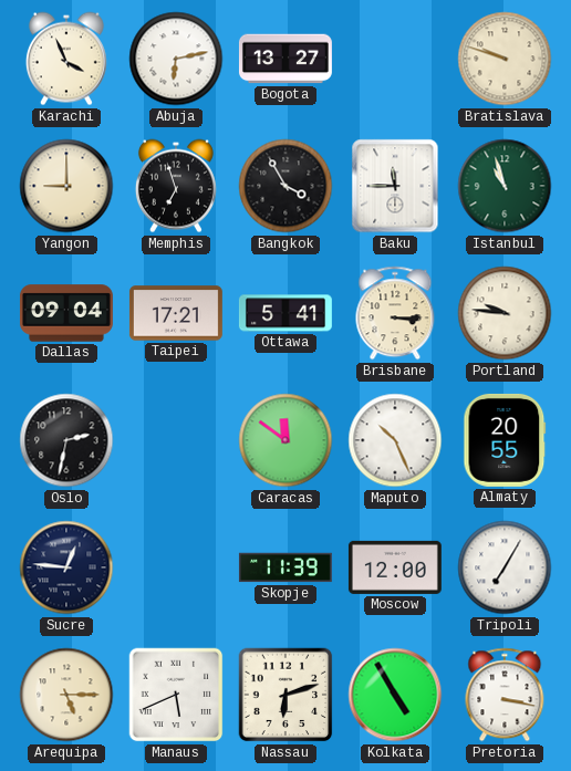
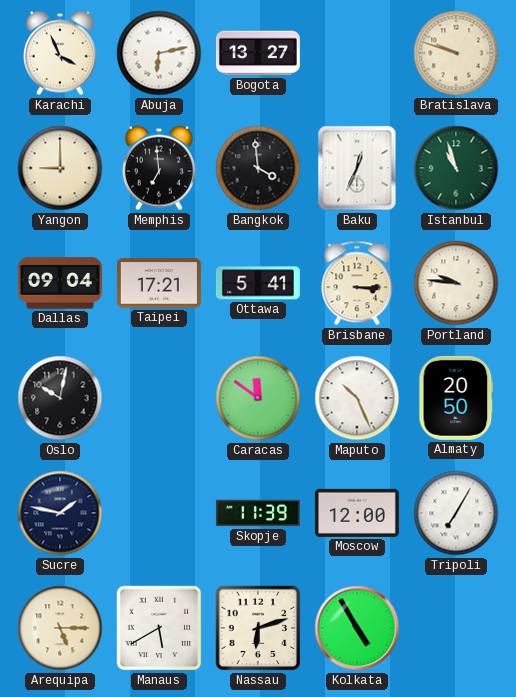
Memphis: 6:57 -> 6:59
Bangkok: 3:55 -> 3:59
Baku: 11:45 -> 12:34
Oslo: 2:32 -> 10:02
Almaty: 20:55 -> 20:50
Sucre: 12:46 -> 1:47
Manaus: 5:41 -> 5:40
Pretoria: 3:17 -> none
